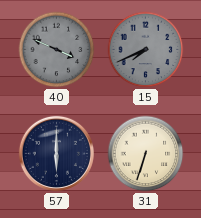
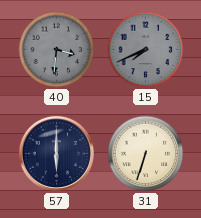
40: 3:49 -> 3:31
